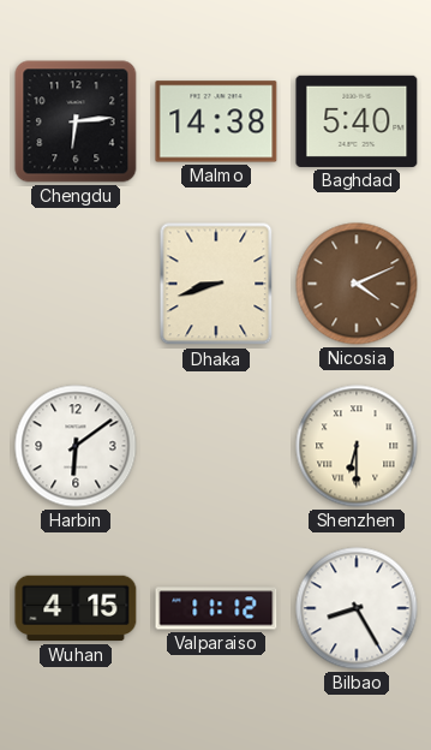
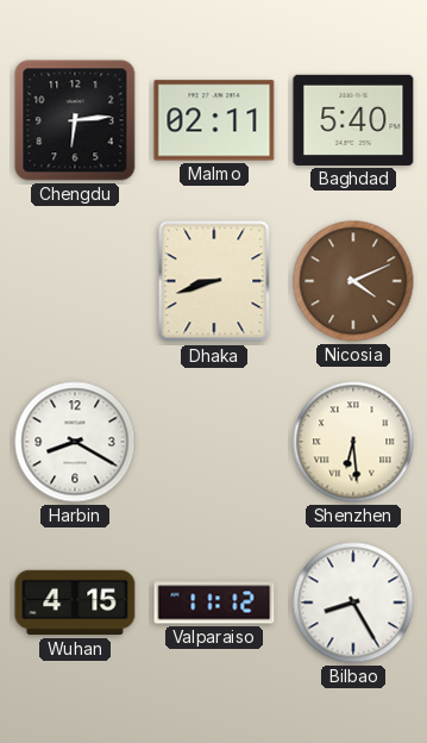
Malmo: 14:38 -> 02:11
Harbin: 6:09 -> 8:20
Shenzhen: 6:30 -> 6:29
